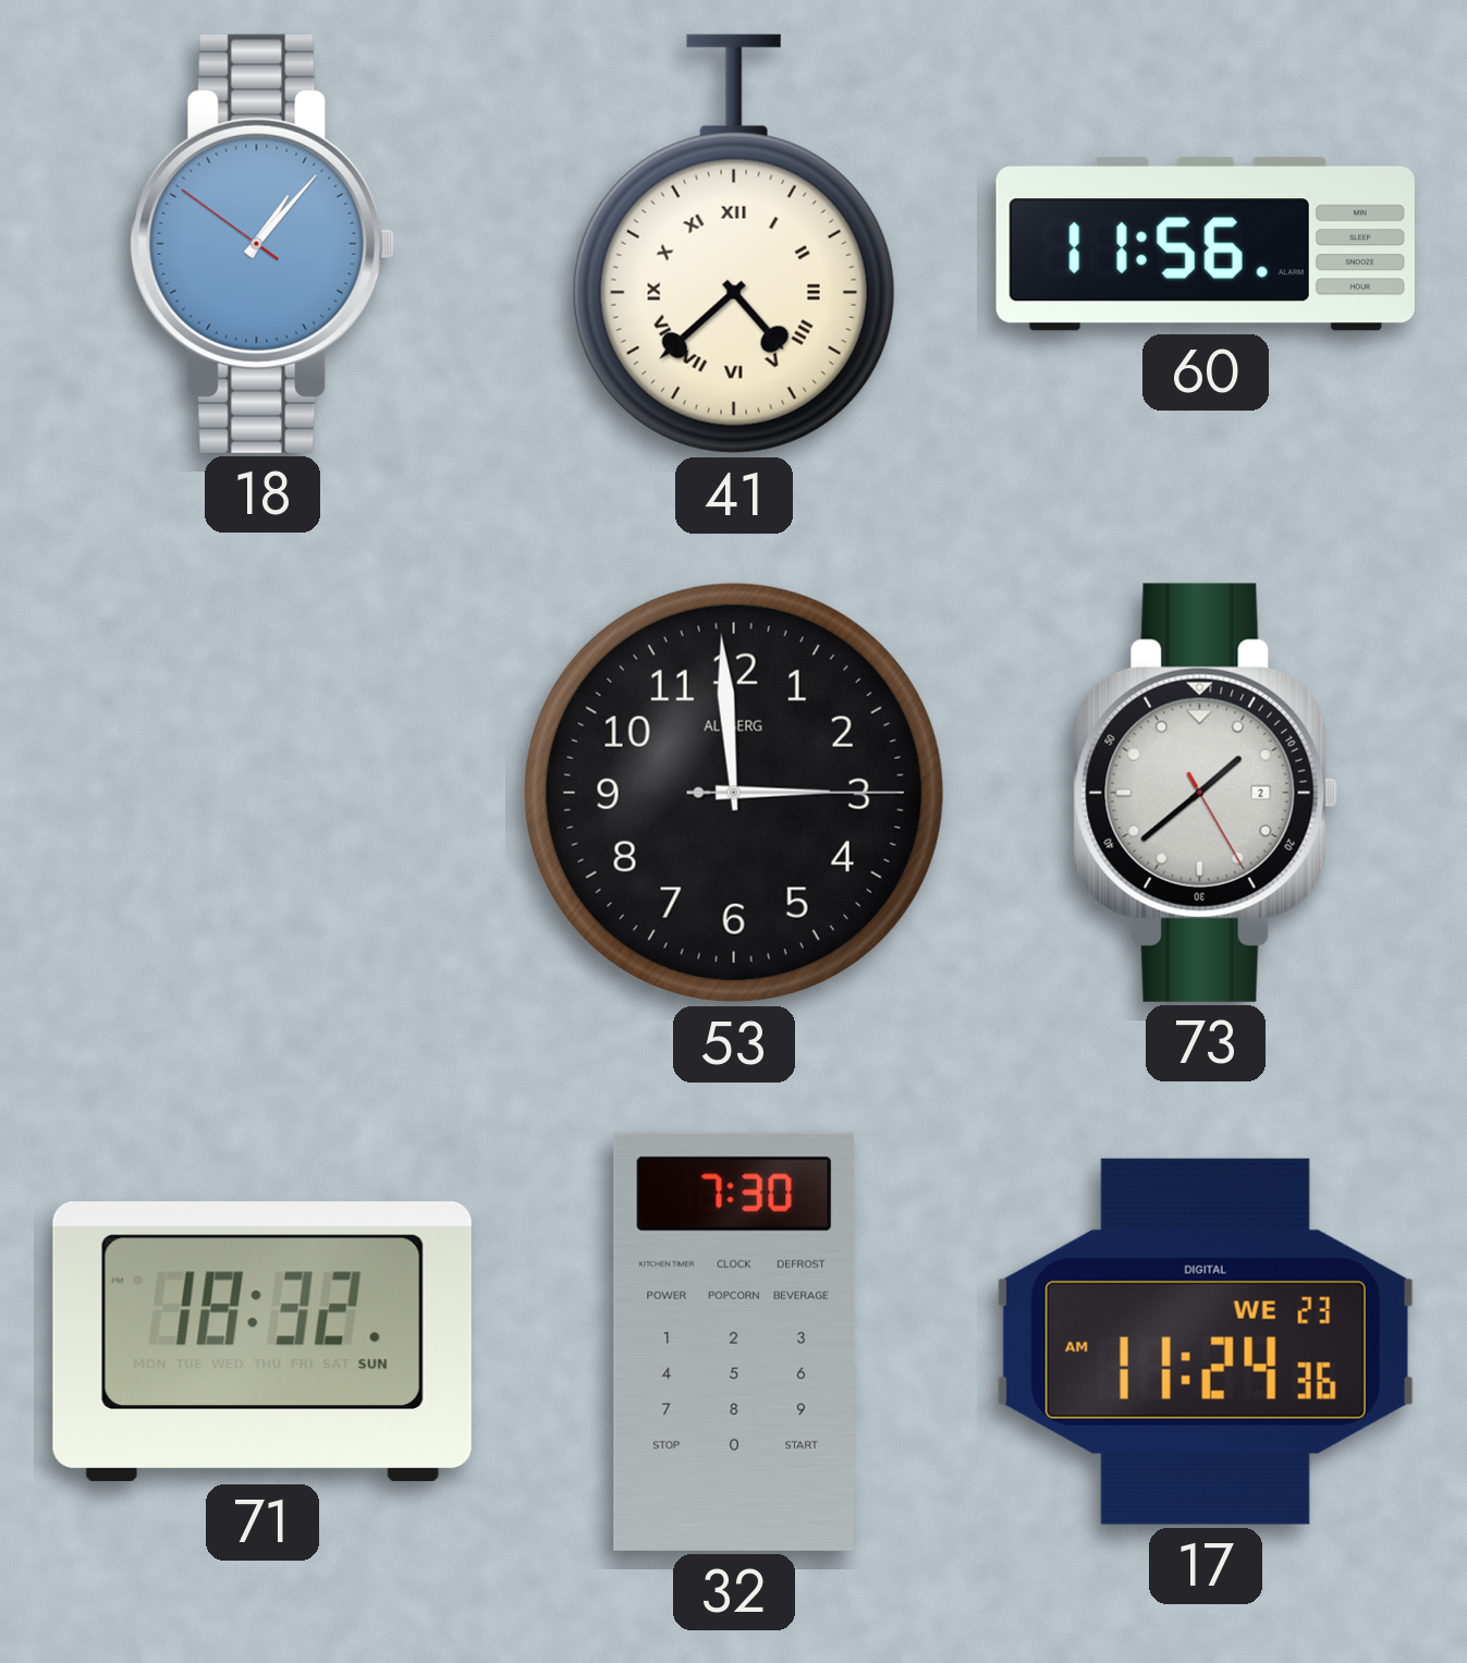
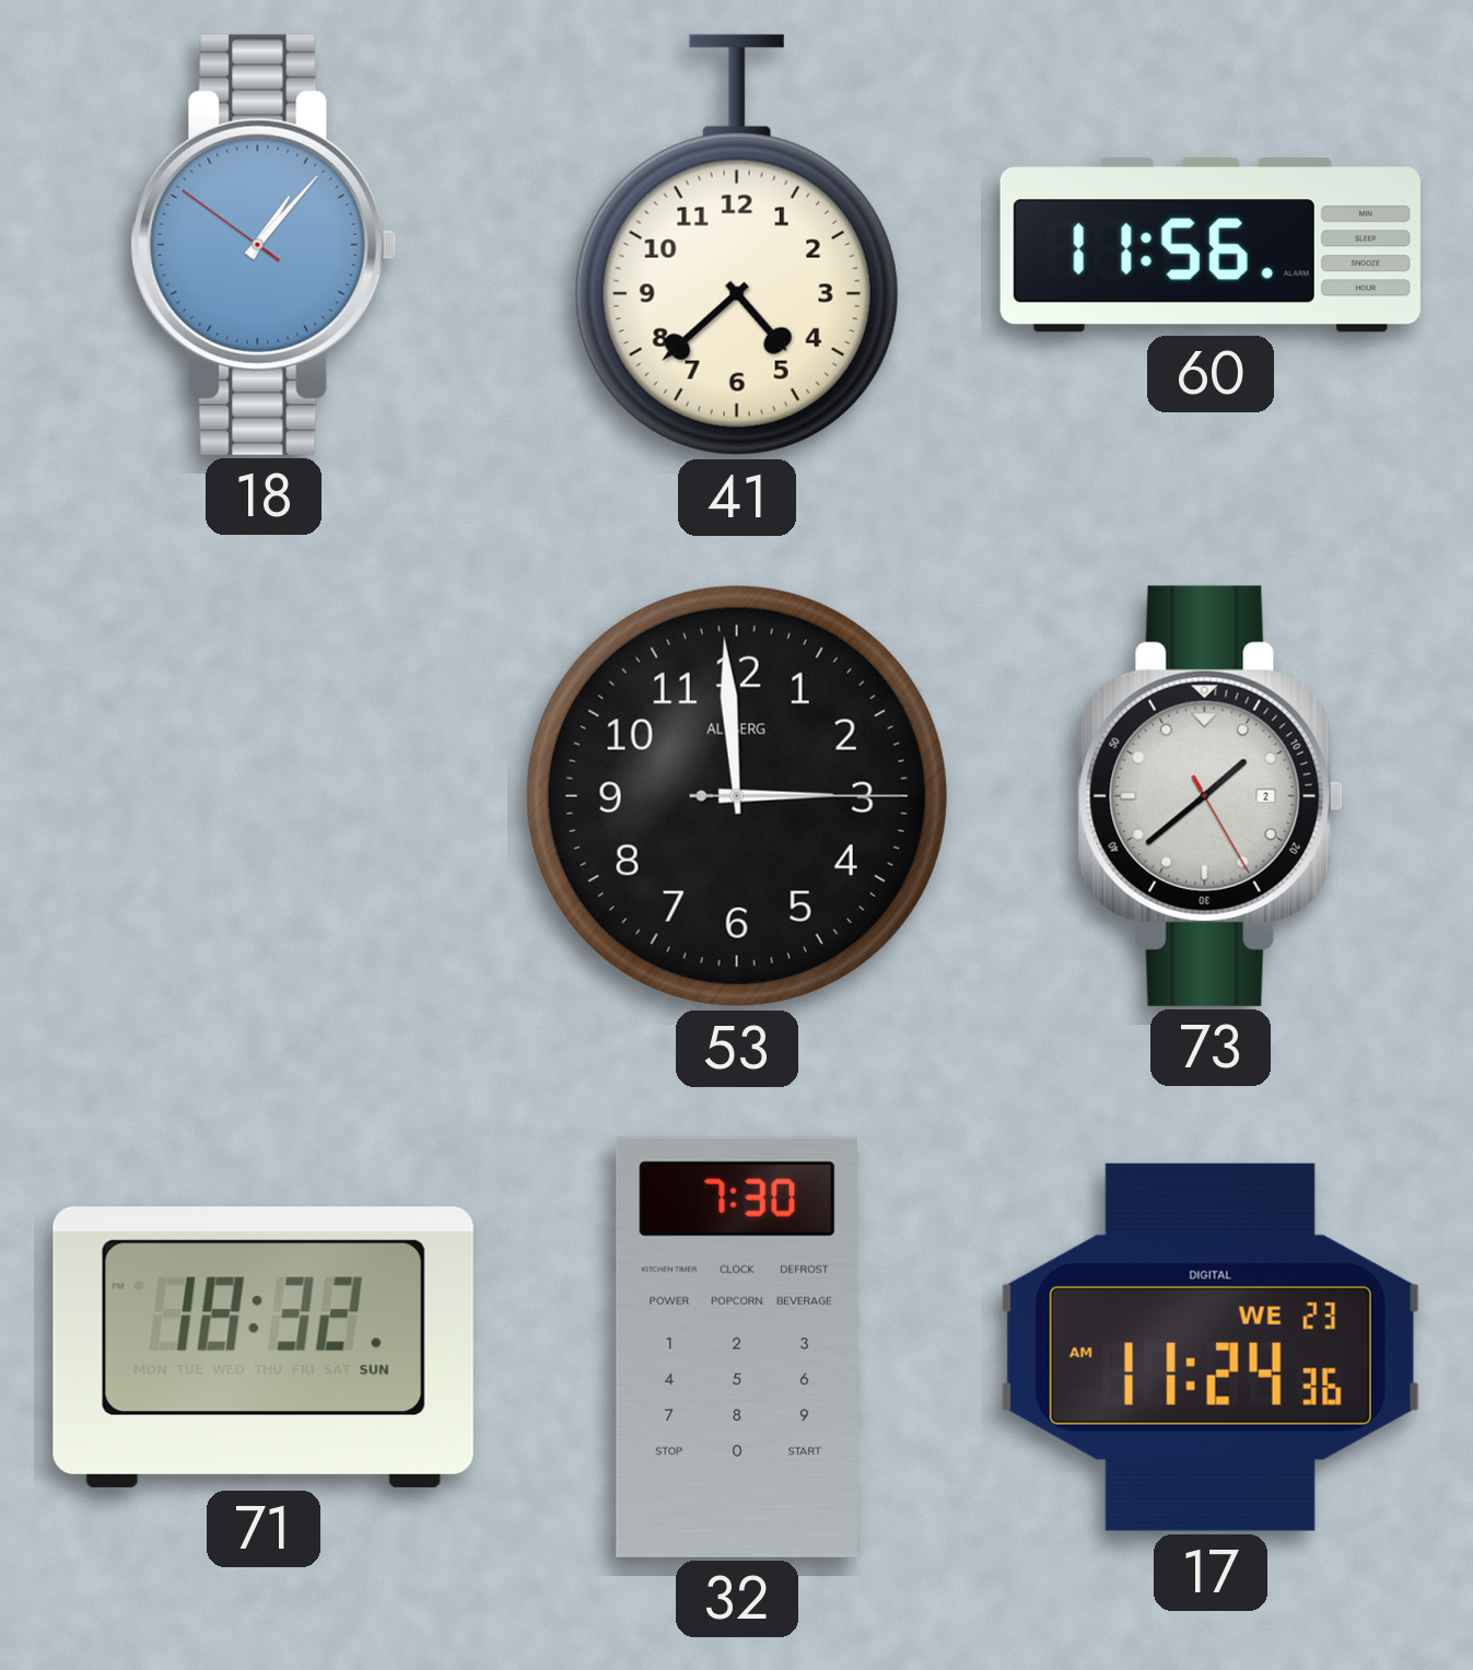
41 numerals: Roman -> Arabic
